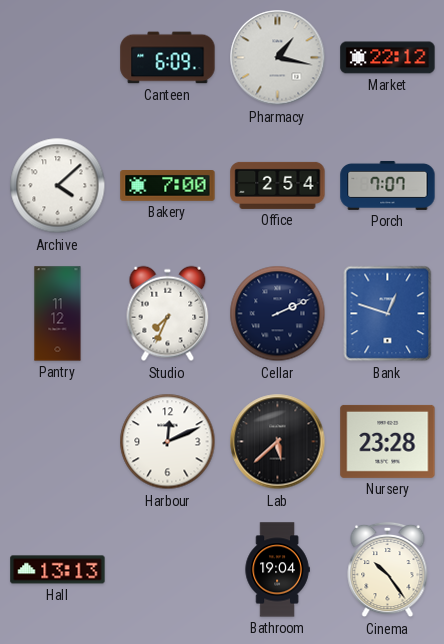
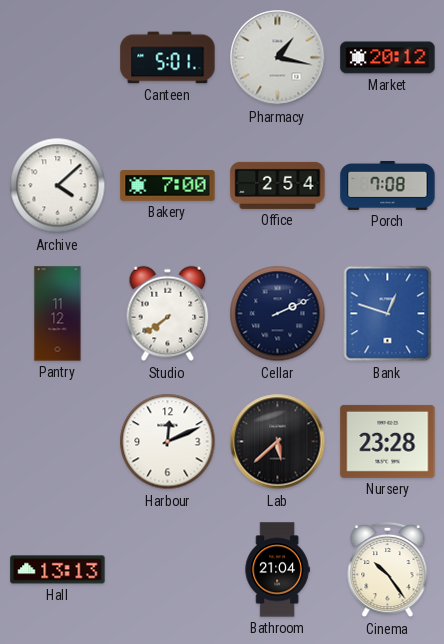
Canteen: 6:09 -> 5:01
Market: 22:12 -> 20:12
Porch: 7:07 -> 7:08
Studio: 7:34 -> 7:39
Bathroom: 19:04 -> 21:04
